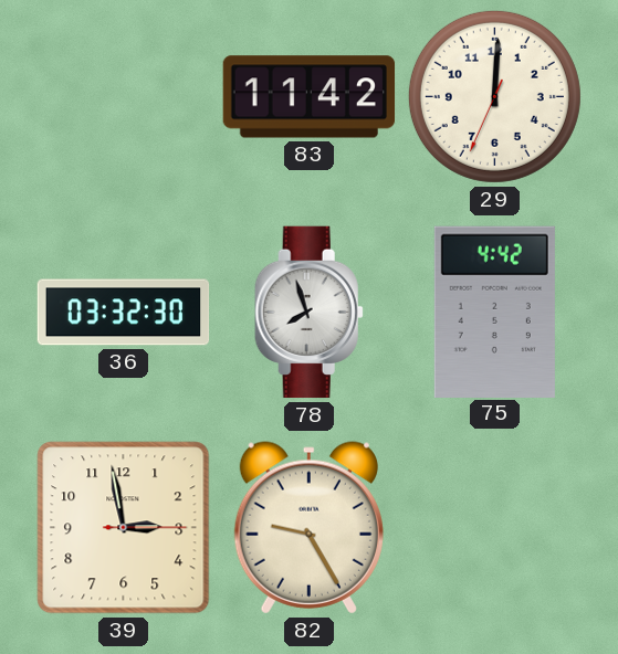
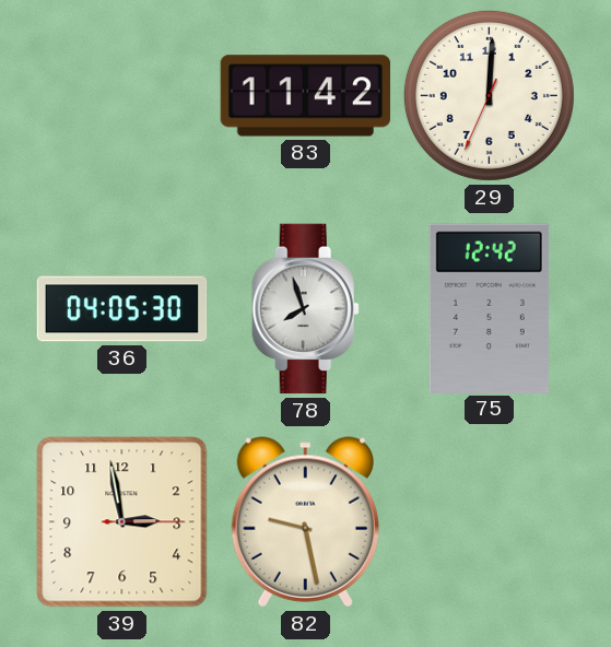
36: 03:32 -> 04:05
75: 4:42 -> 12:42
82: 9:25 -> 9:28
